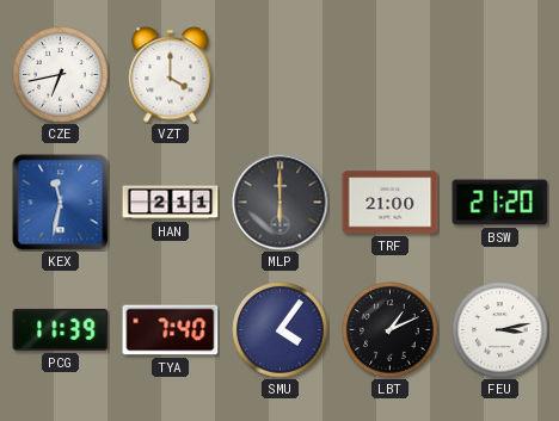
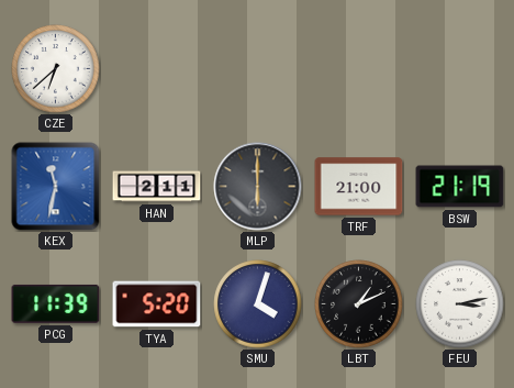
CZE: 6:43 -> 6:38
VZT: 4:00 -> none
BSW: 21:20 -> 21:19
TYA: 7:40 -> 5:20
SMU: 4:06 -> 4:03
